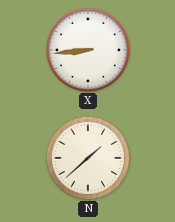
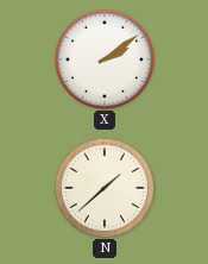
X: 8:44 -> 2:09
